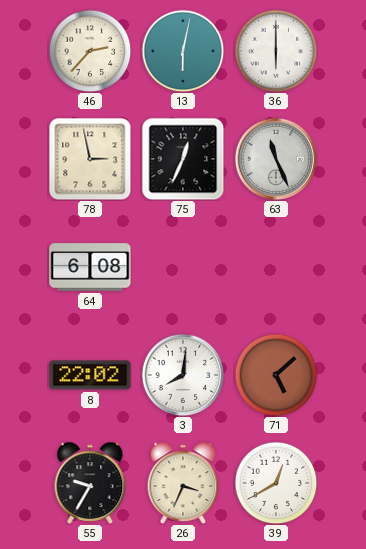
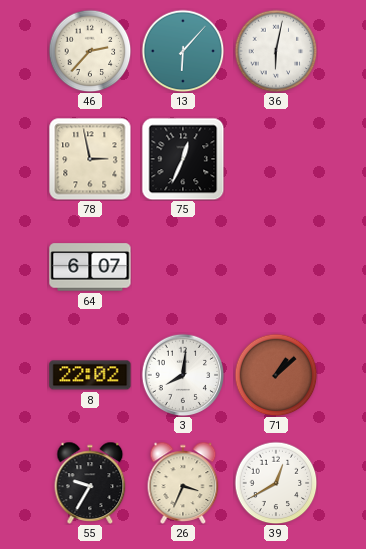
13: 6:02 -> 6:07
36: 6:00 -> 6:02
63: 11:26 -> none
64: 6:08 -> 6:07
71: 5:08 -> 1:08
